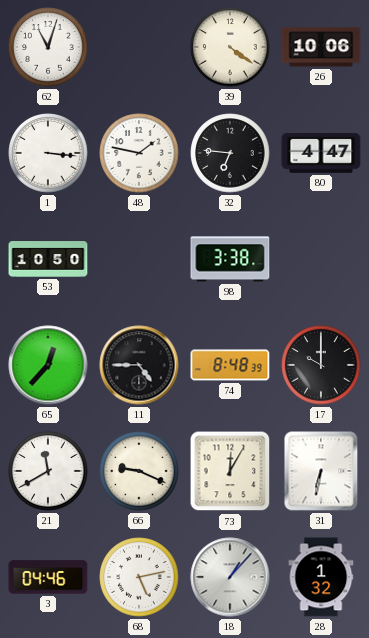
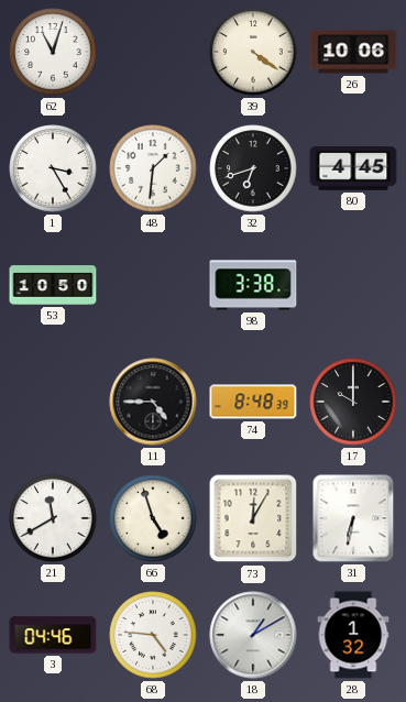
1: 3:16 -> 3:25
48: 1:47 -> 1:31
32: 6:46 -> 6:42
80: 4:47 -> 4:45
65: 12:37 -> none
66: 9:19 -> 4:57
68: 5:13 -> 4:46
18: 1:07 -> 1:10
